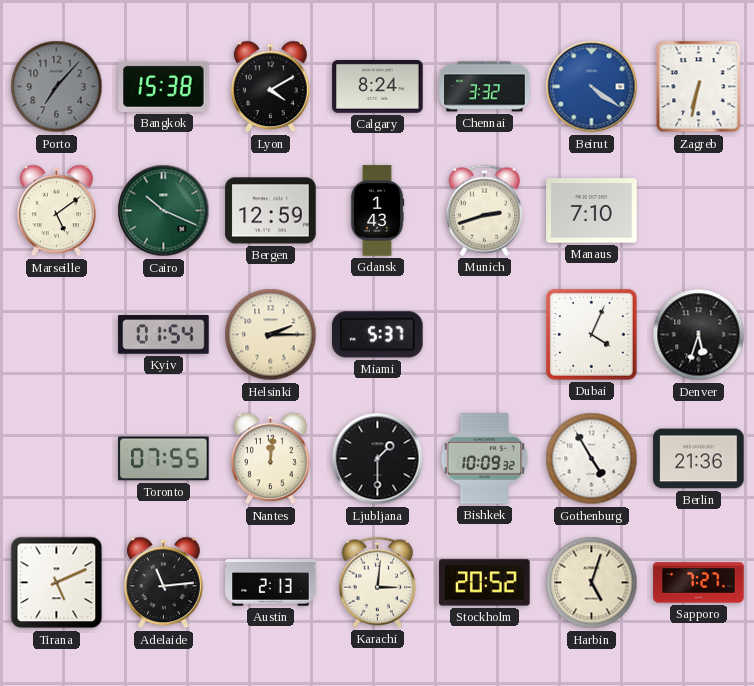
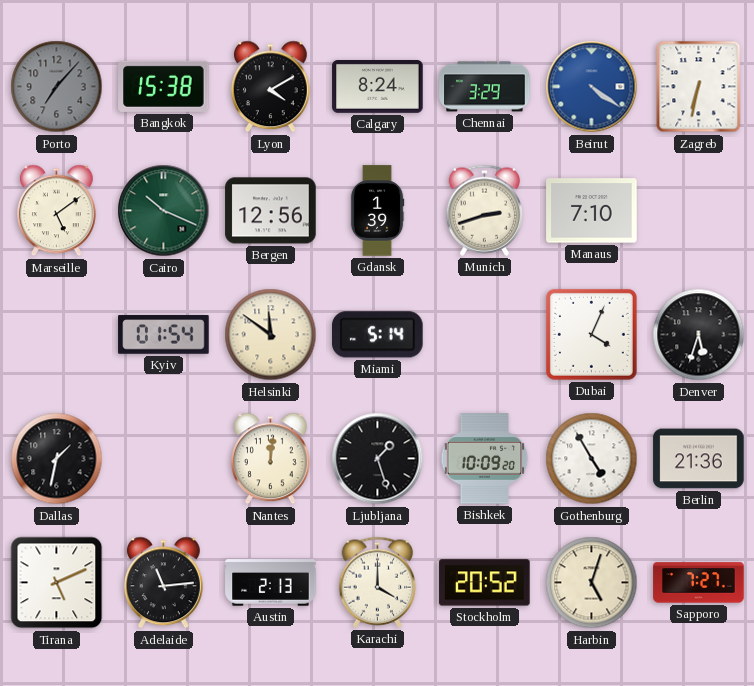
Chennai: 3:32 -> 3:29
Bergen: 12:59 -> 12:56
Gdansk: 1:43 -> 1:39
Helsinki: 2:15 -> 11:51
Miami: 5:37 -> 5:14
Dallas: none -> 1:32
Toronto: 07:55 -> none
Ljubljana: 1:30 -> 1:27
Bishkek: 10:09:32 -> 10:09:20
Karachi: 3:01 -> 4:00
